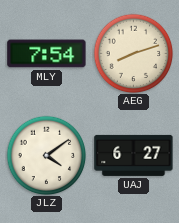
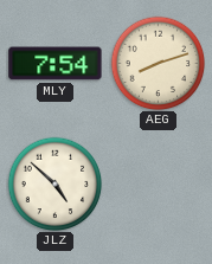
JLZ: 4:09 -> 4:52
UAJ: 6:27 -> none
